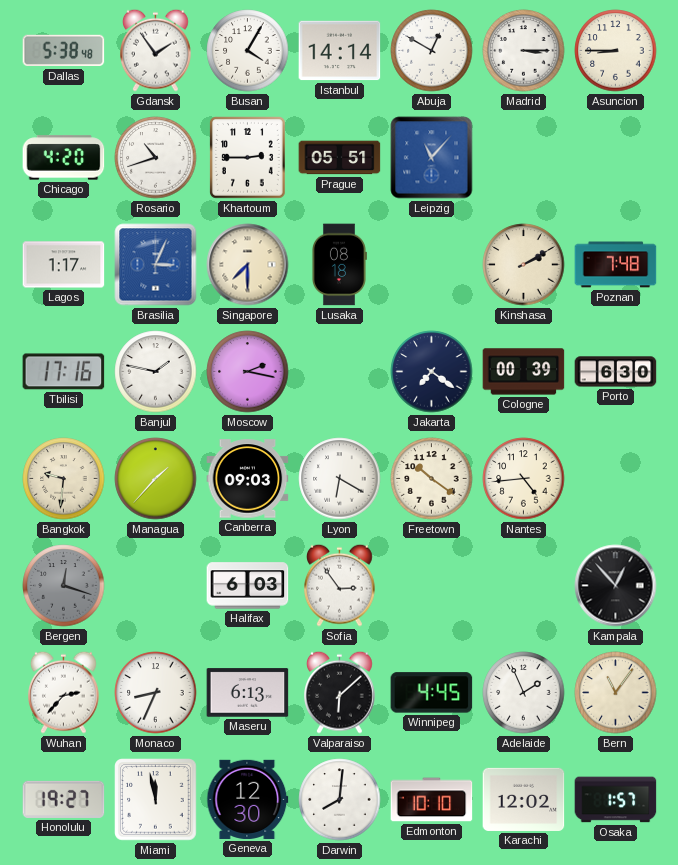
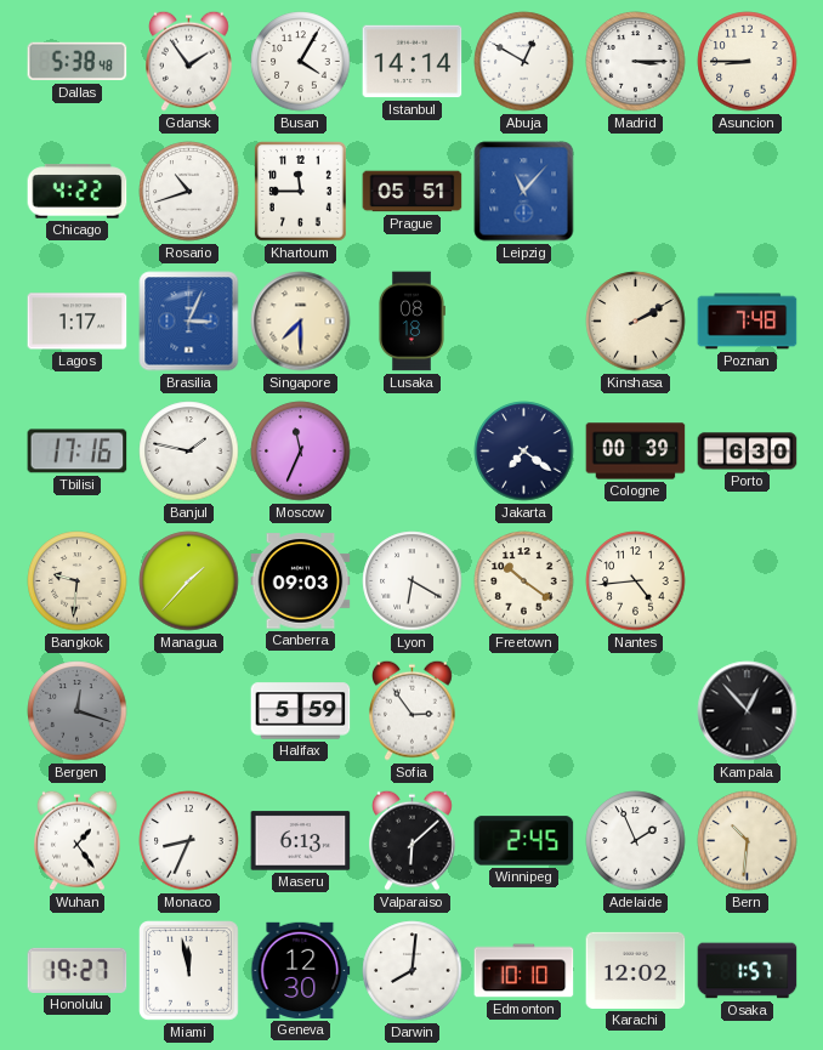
Chicago: 4:20 -> 4:22
Khartoum: 2:45 -> 11:45
Moscow: 2:17 -> 11:34
Halifax: 6:03 -> 5:59
Wuhan: 2:37 -> 1:24
Winnipeg: 4:45 -> 2:45
Bern: 11:06 -> 10:31
